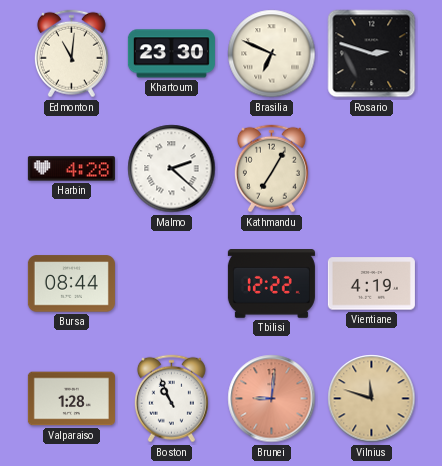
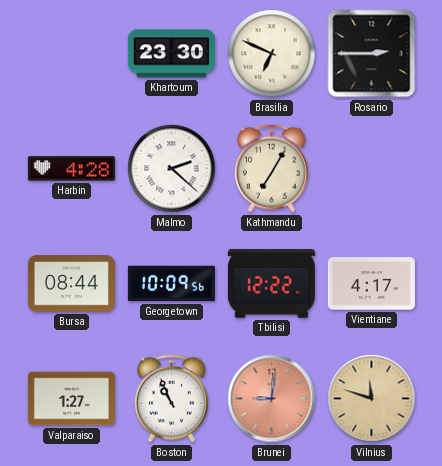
Edmonton: 11:01 -> none
Rosario: 2:48 -> 2:45
Georgetown: none -> 10:09
Vientiane: 4:19 -> 4:17
Valparaiso: 1:28 -> 1:27
